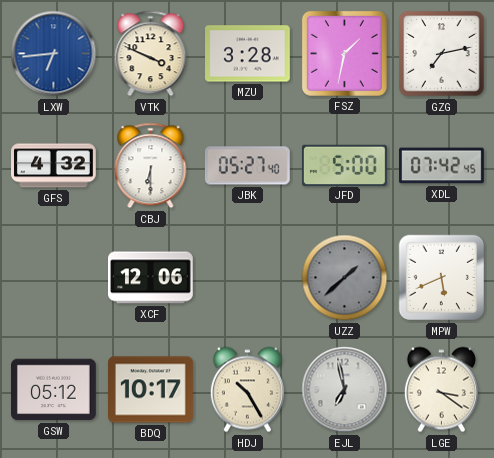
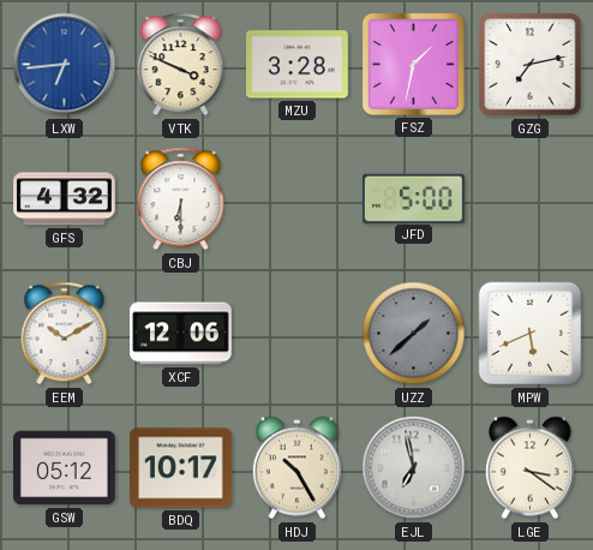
JBK: 05:27 -> none
XDL: 07:42 -> none
EEM: none -> 10:10
